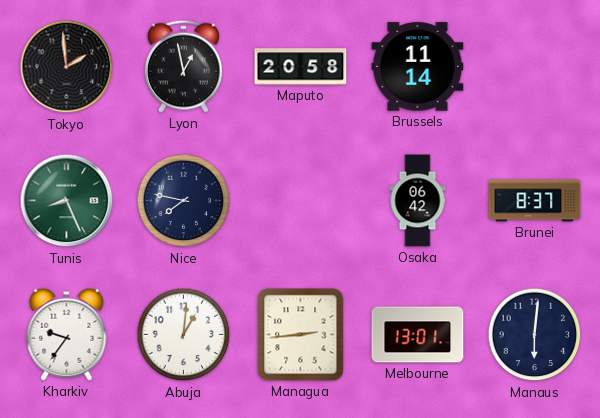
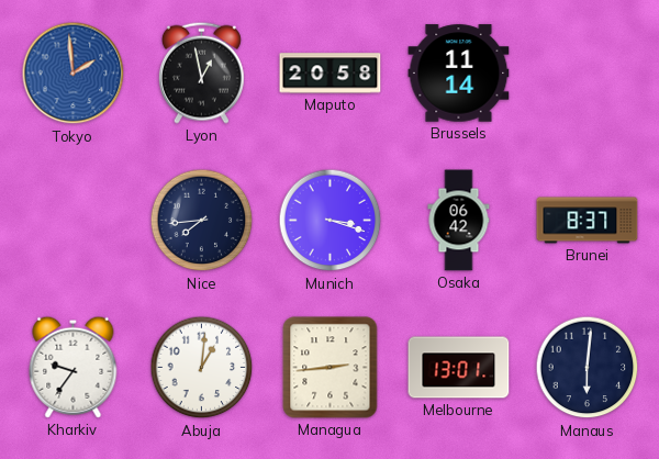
Tokyo dial: black -> blue
Tunis: 8:26 -> none
Nice: 7:47 -> 7:44
Munich: none -> 3:18
